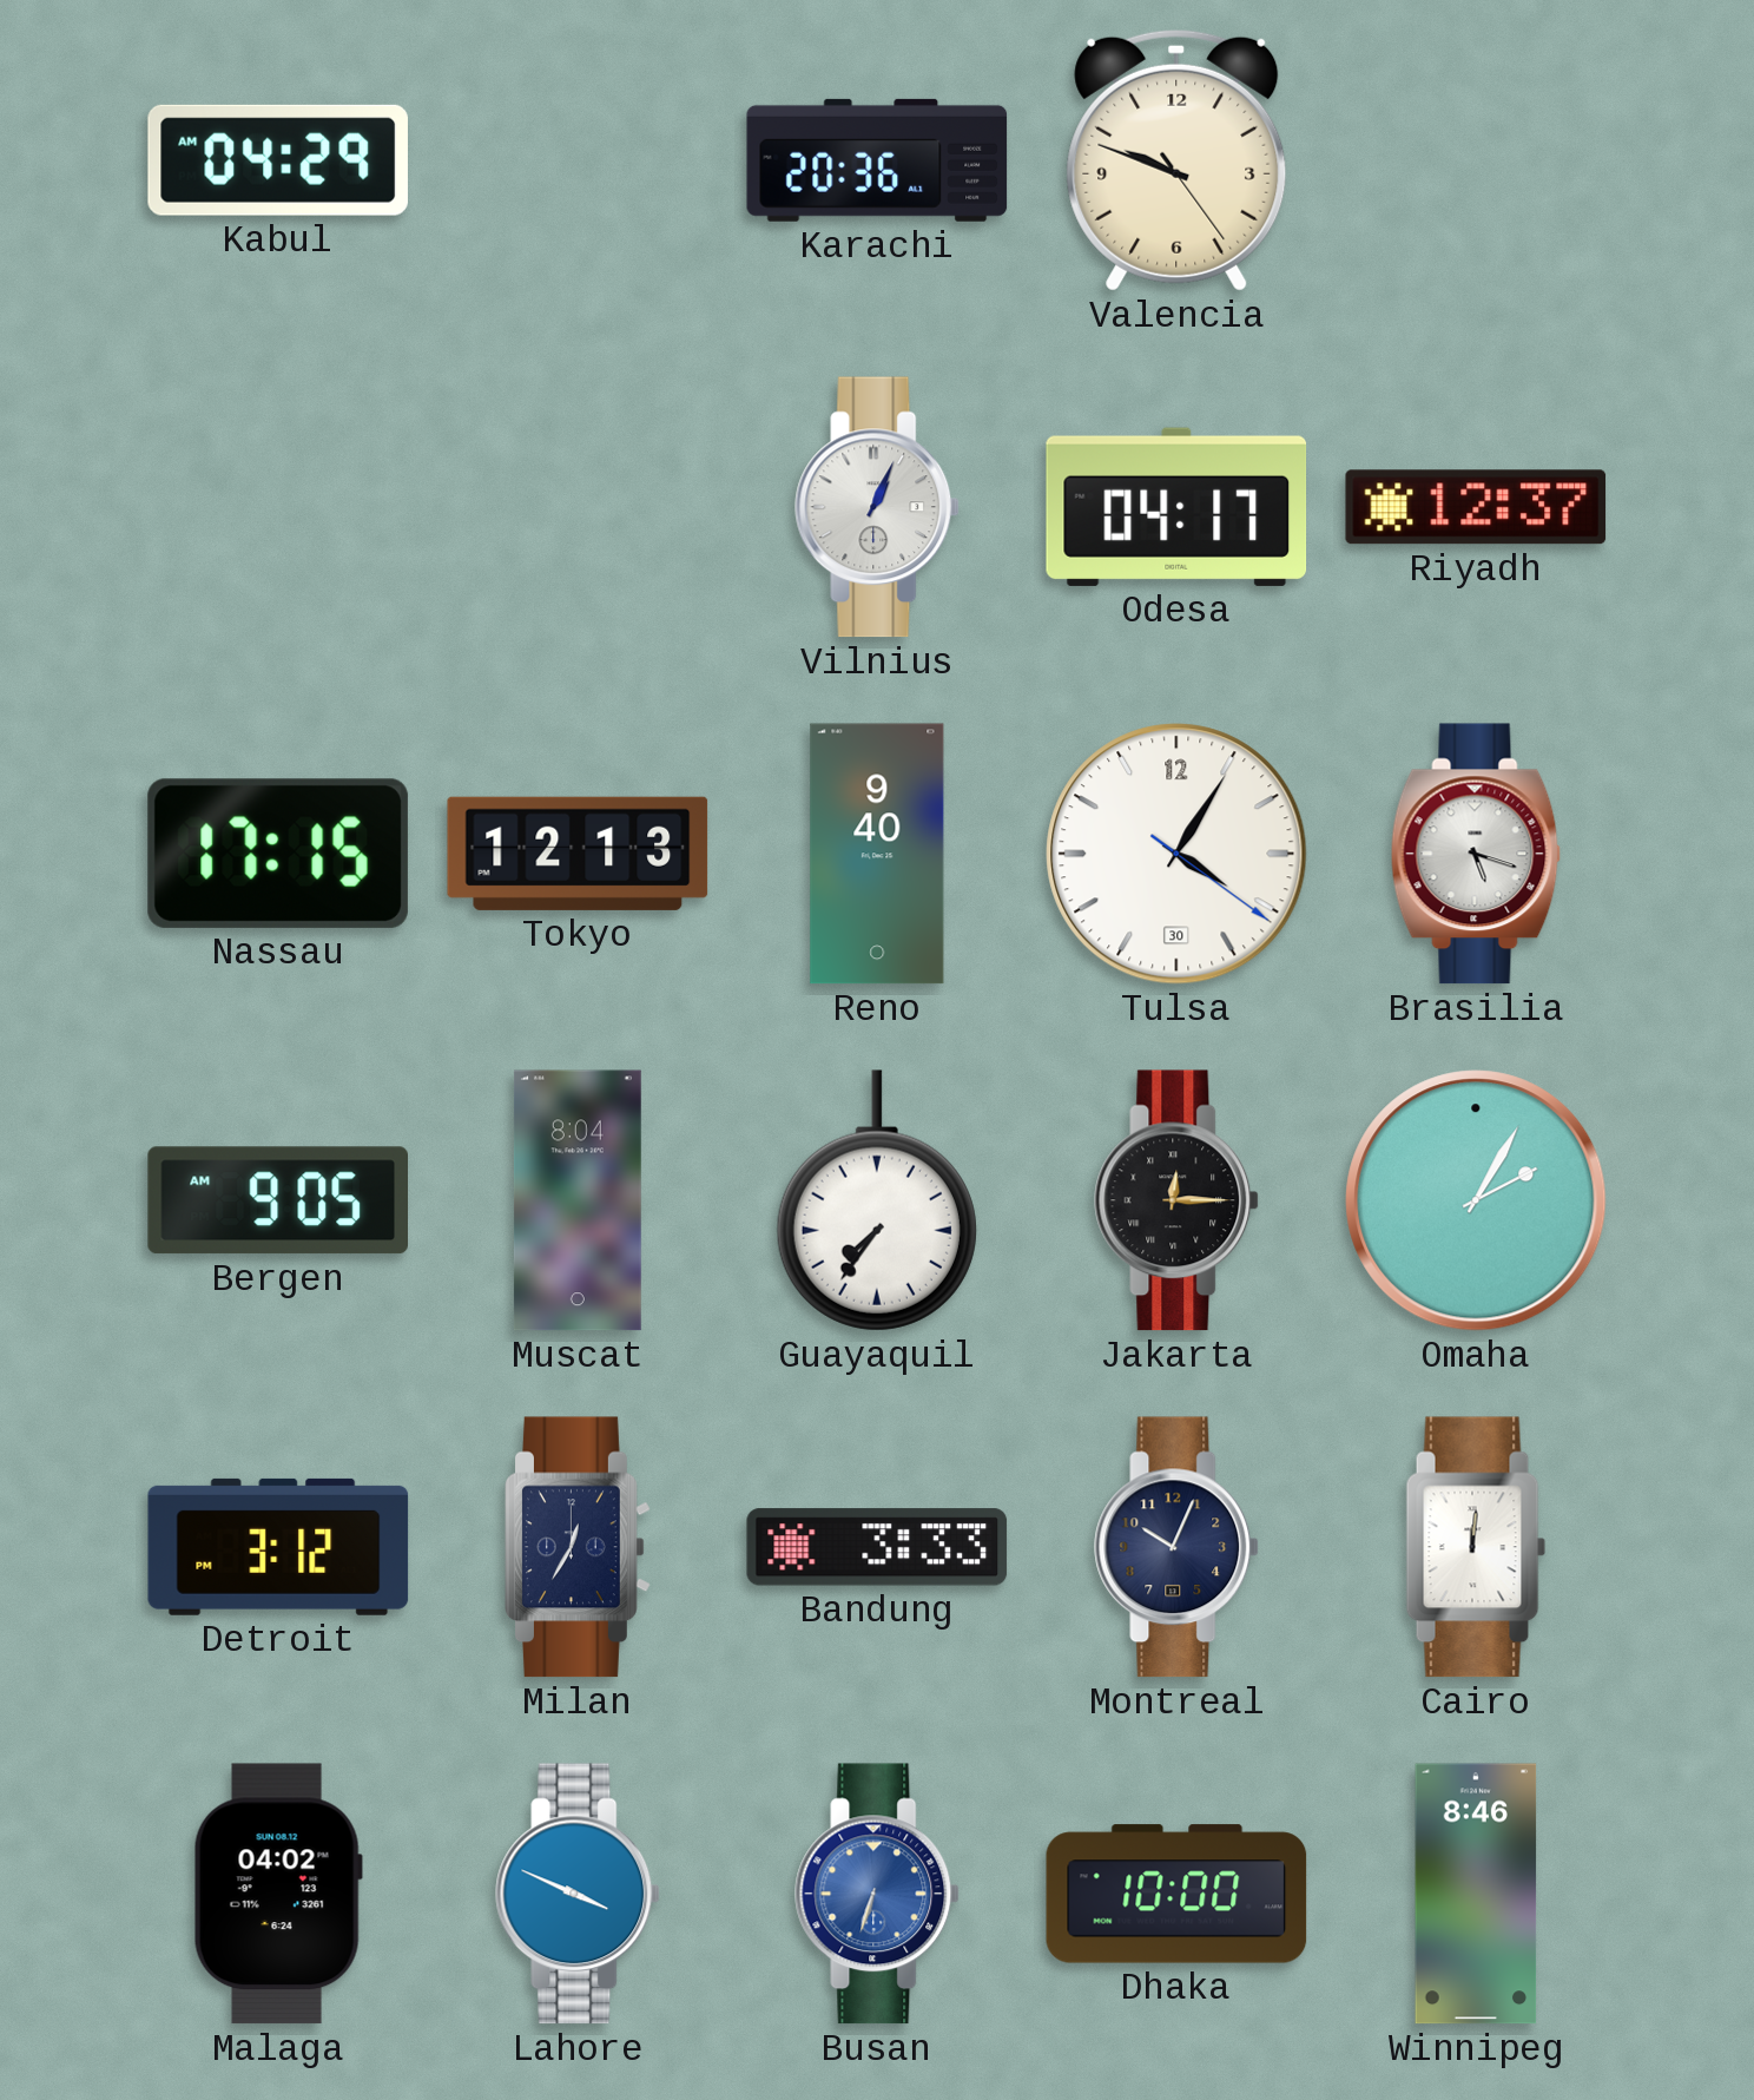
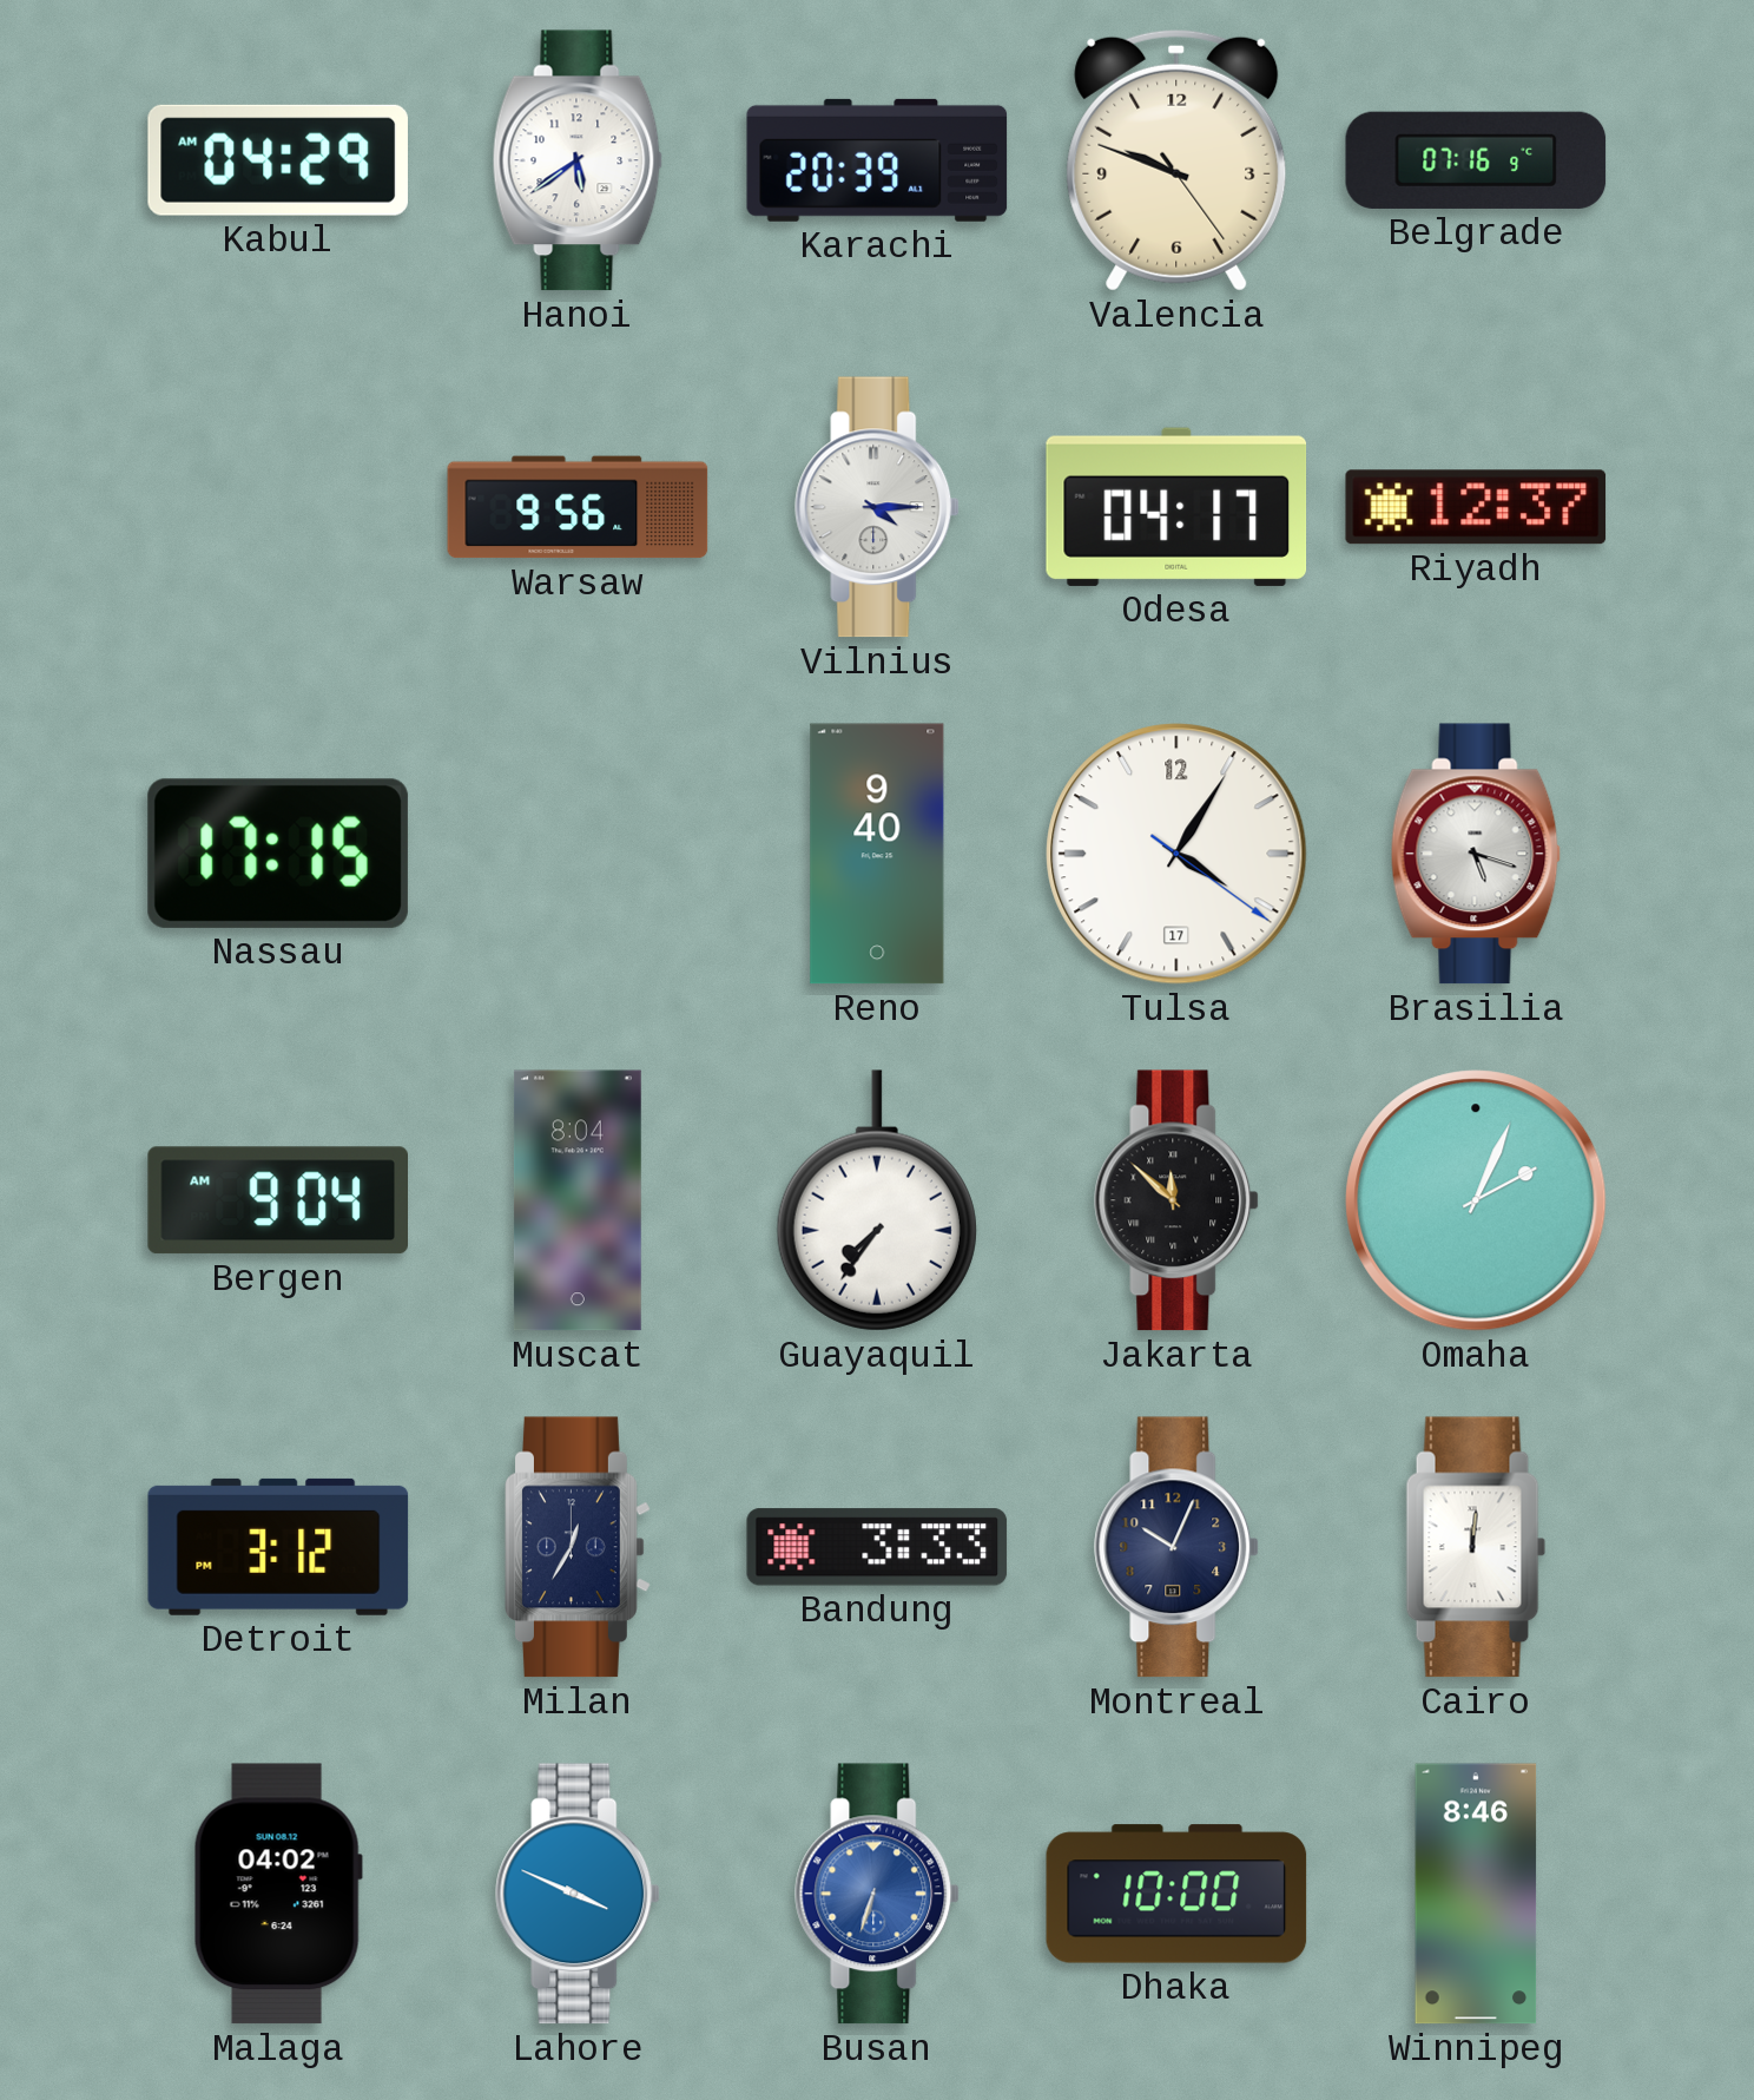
Hanoi: none -> 5:39
Karachi: 20:36 -> 20:39
Belgrade: none -> 07:16
Warsaw: none -> 9:56
Vilnius: 1:04 -> 4:15
Tokyo: 12:13 -> none
Tulsa date: 30 -> 17
Bergen: 9:05 -> 9:04
Jakarta: 12:15 -> 11:52
Omaha: 2:05 -> 2:04
